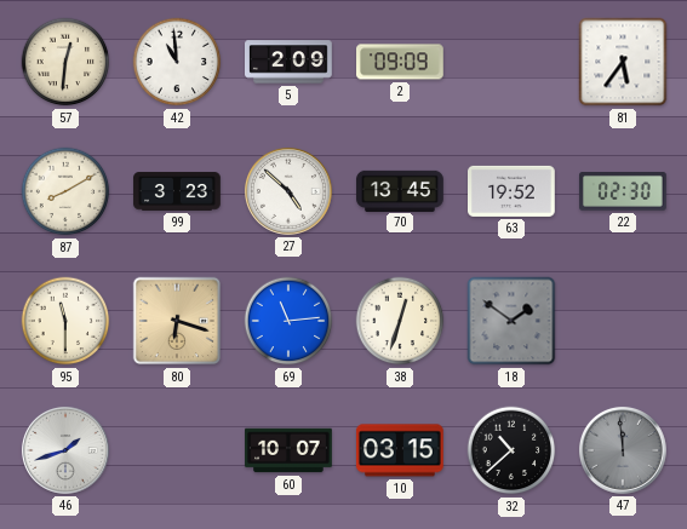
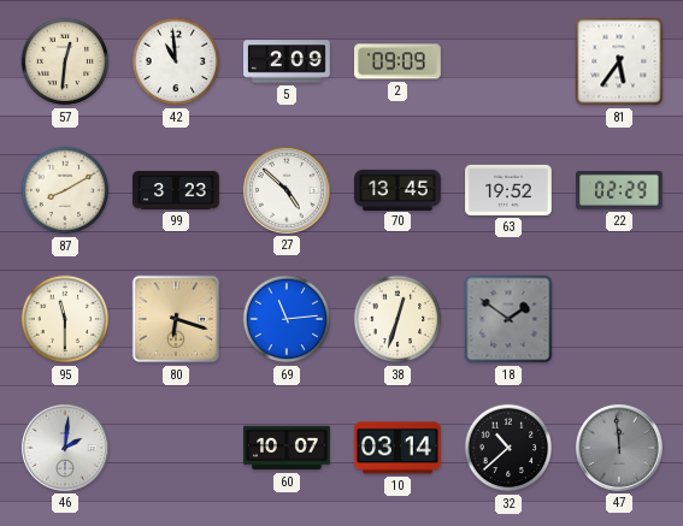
22: 02:30 -> 02:29
46: 1:42 -> 2:01
10: 03:15 -> 03:14
